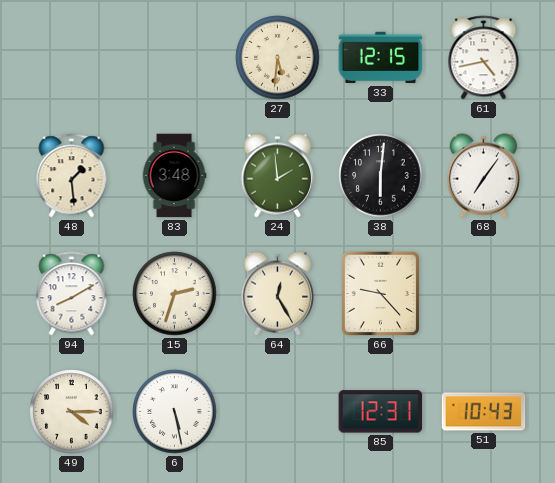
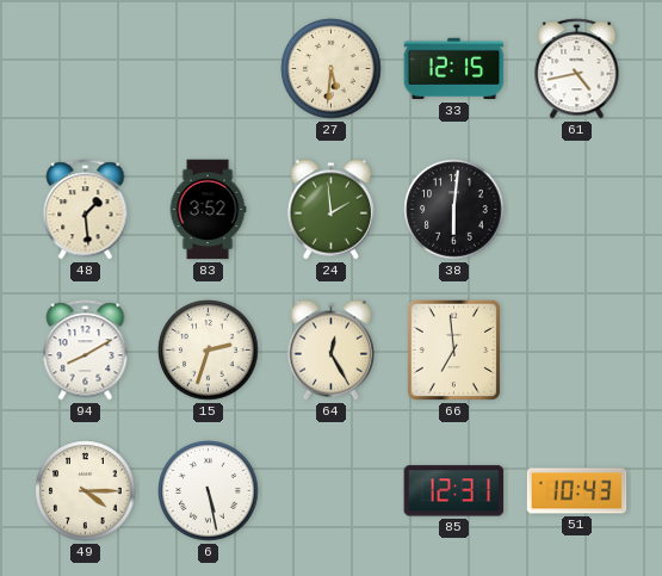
83: 3:48 -> 3:52
68: 7:06 -> none
66: 9:23 -> 6:59
